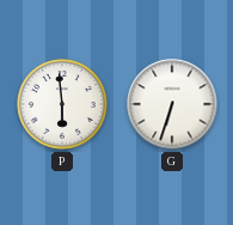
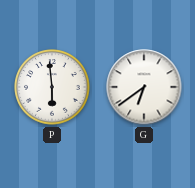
G: 6:33 -> 6:39
